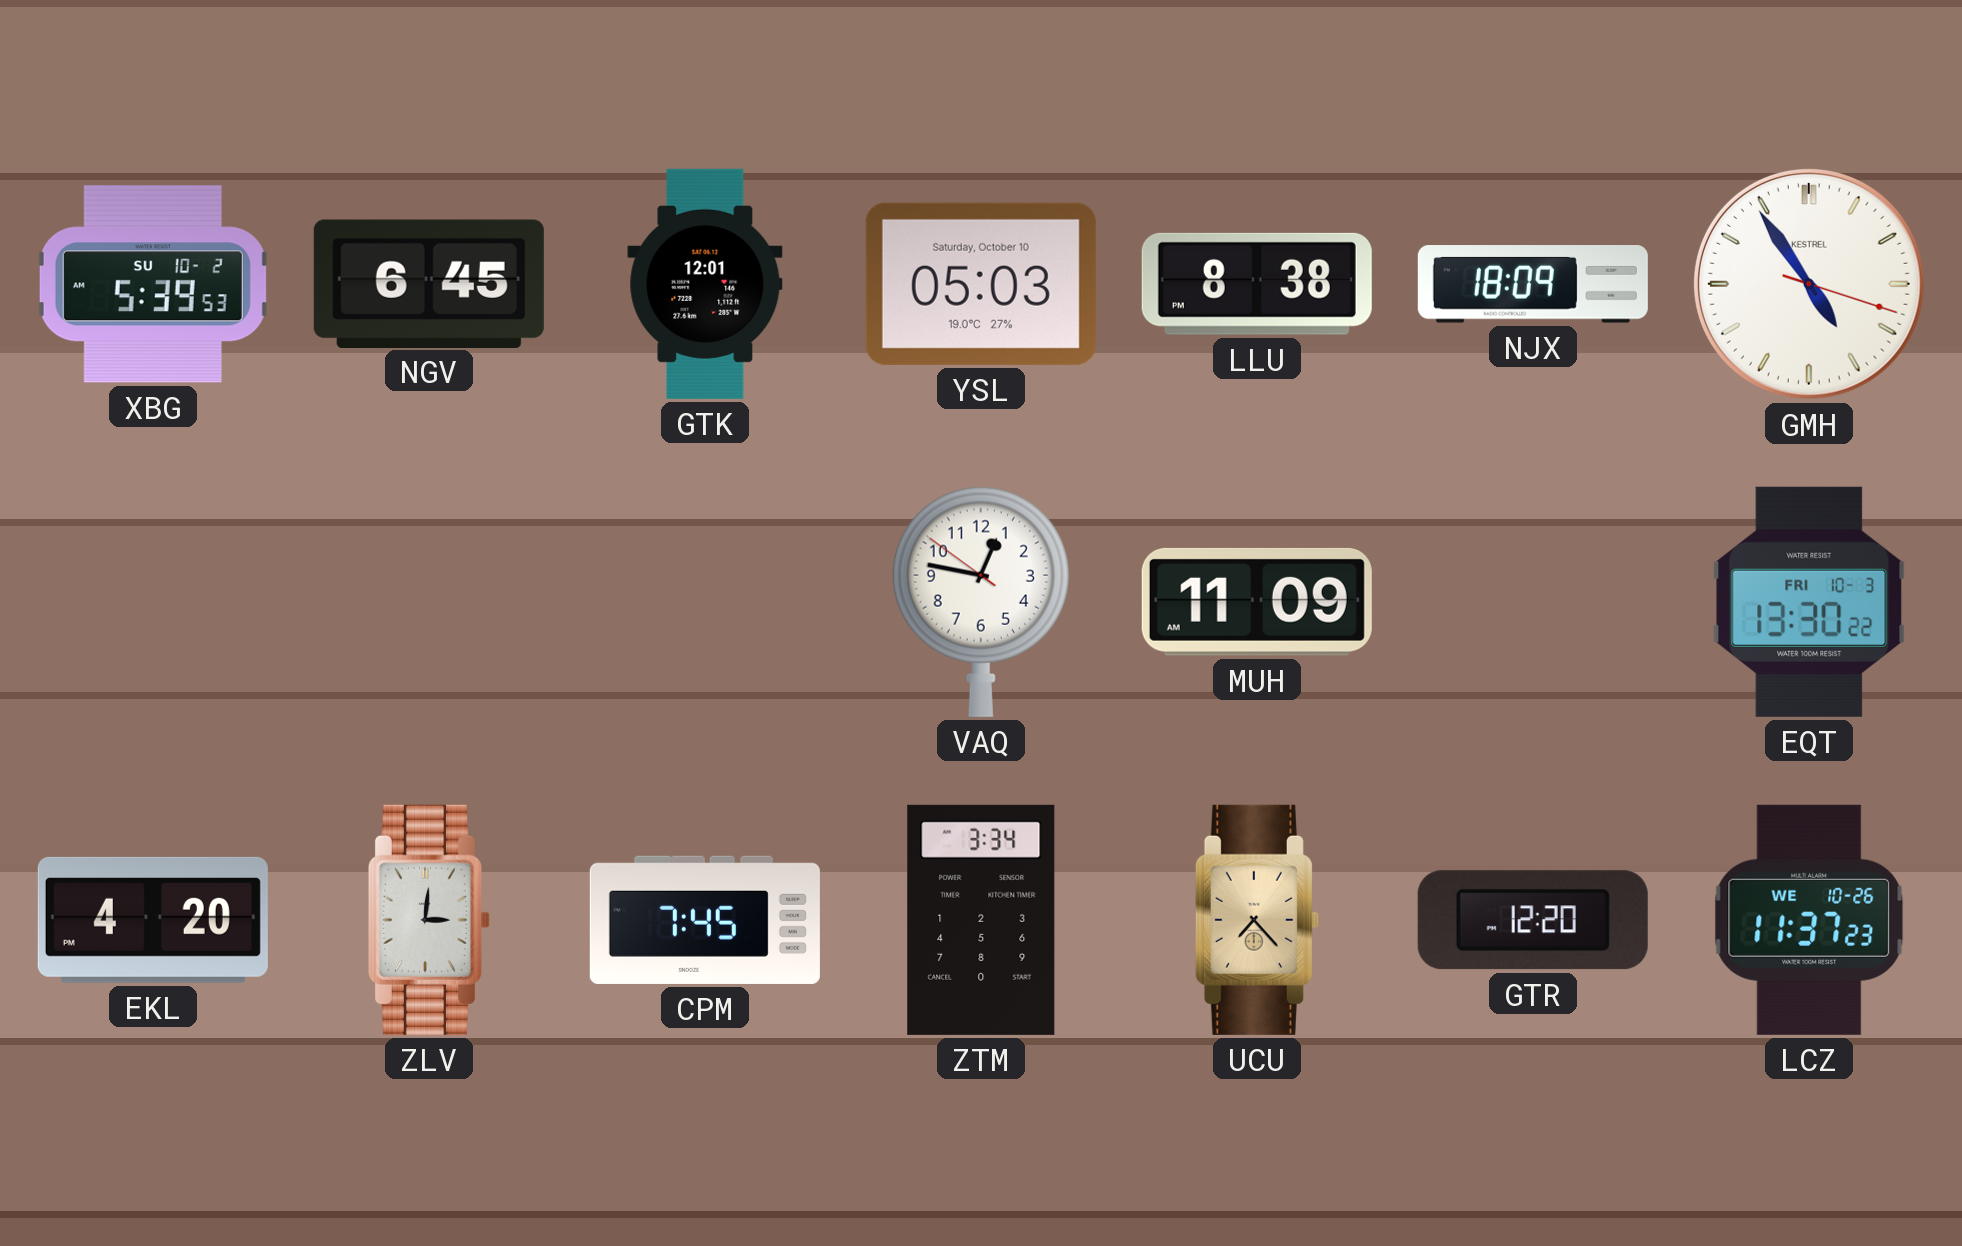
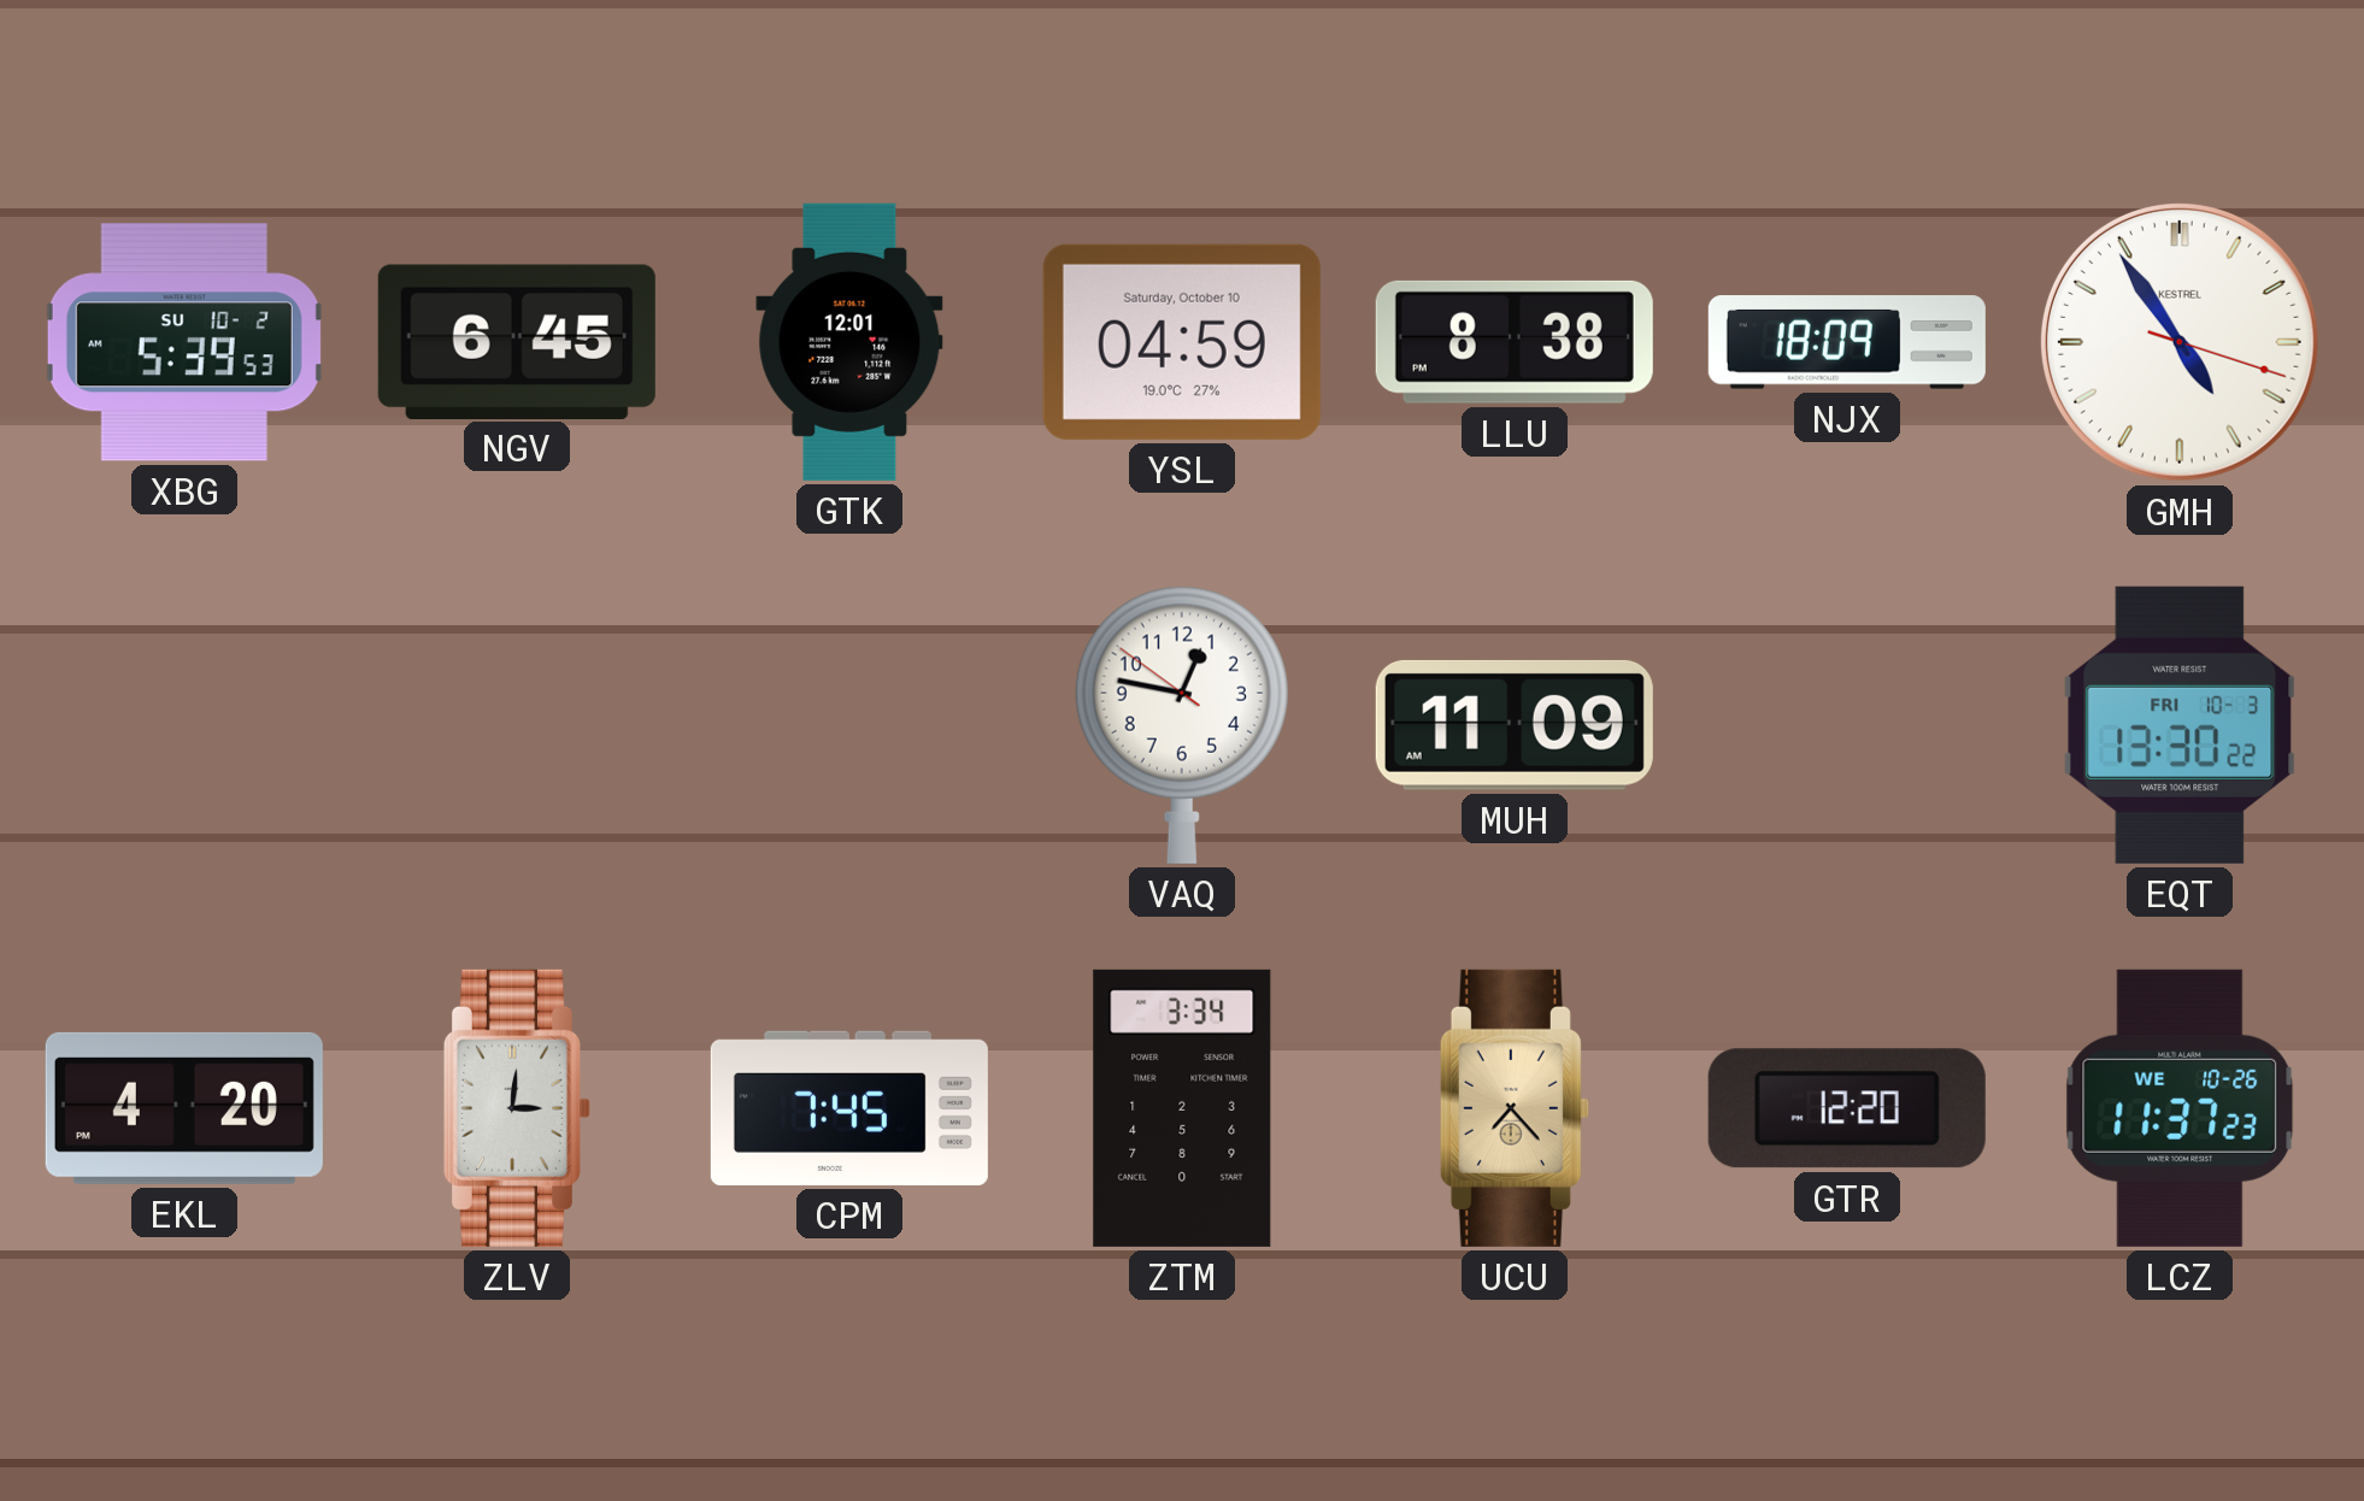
YSL: 05:03 -> 04:59
